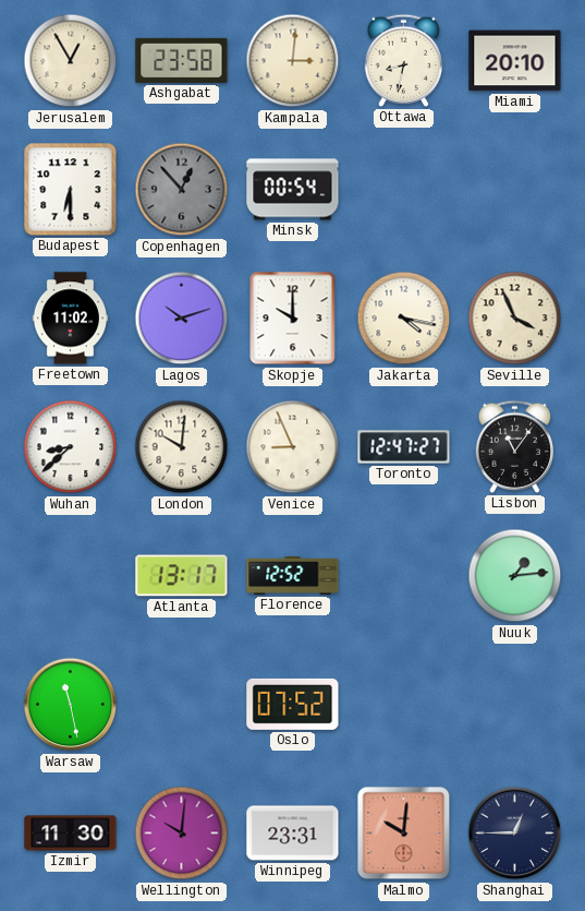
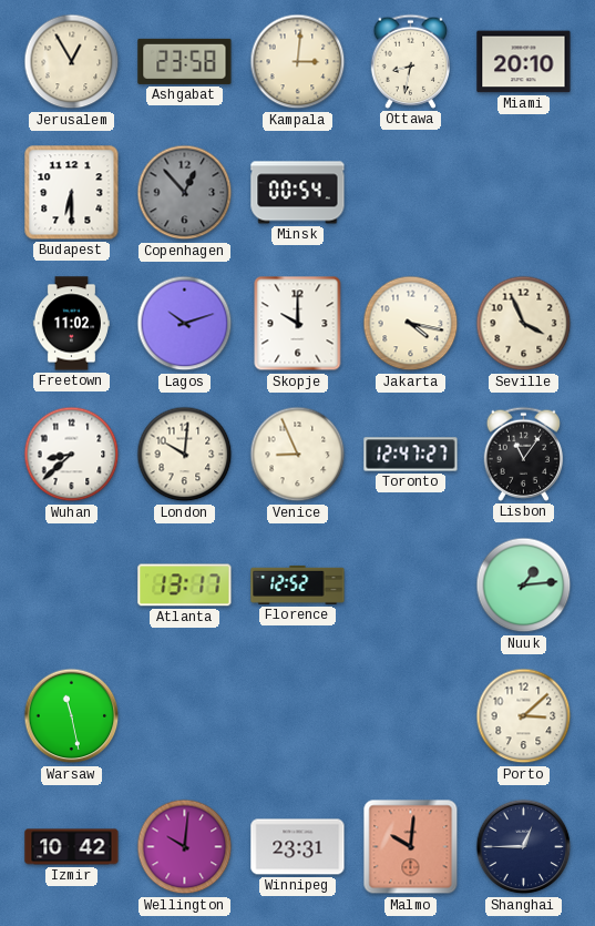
Oslo: 07:52 -> none
Porto: none -> 3:08
Izmir: 11:30 -> 10:42
